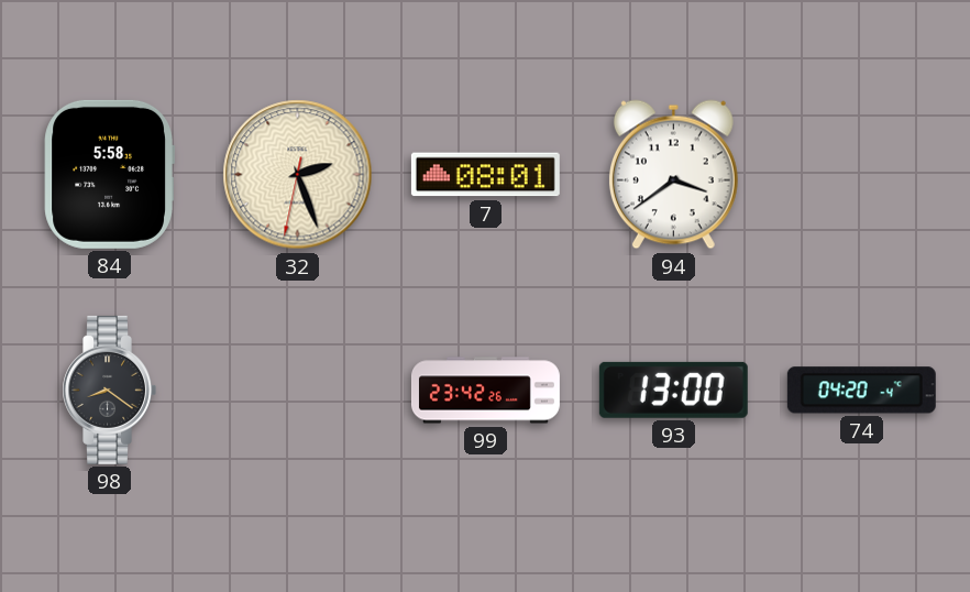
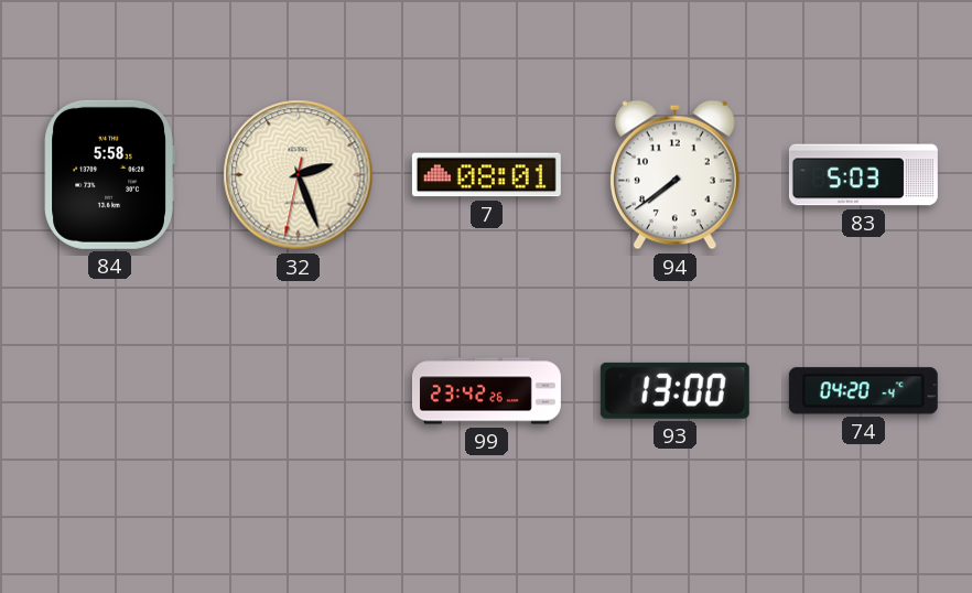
94: 3:39 -> 7:39
83: none -> 5:03
98: 8:21 -> none
